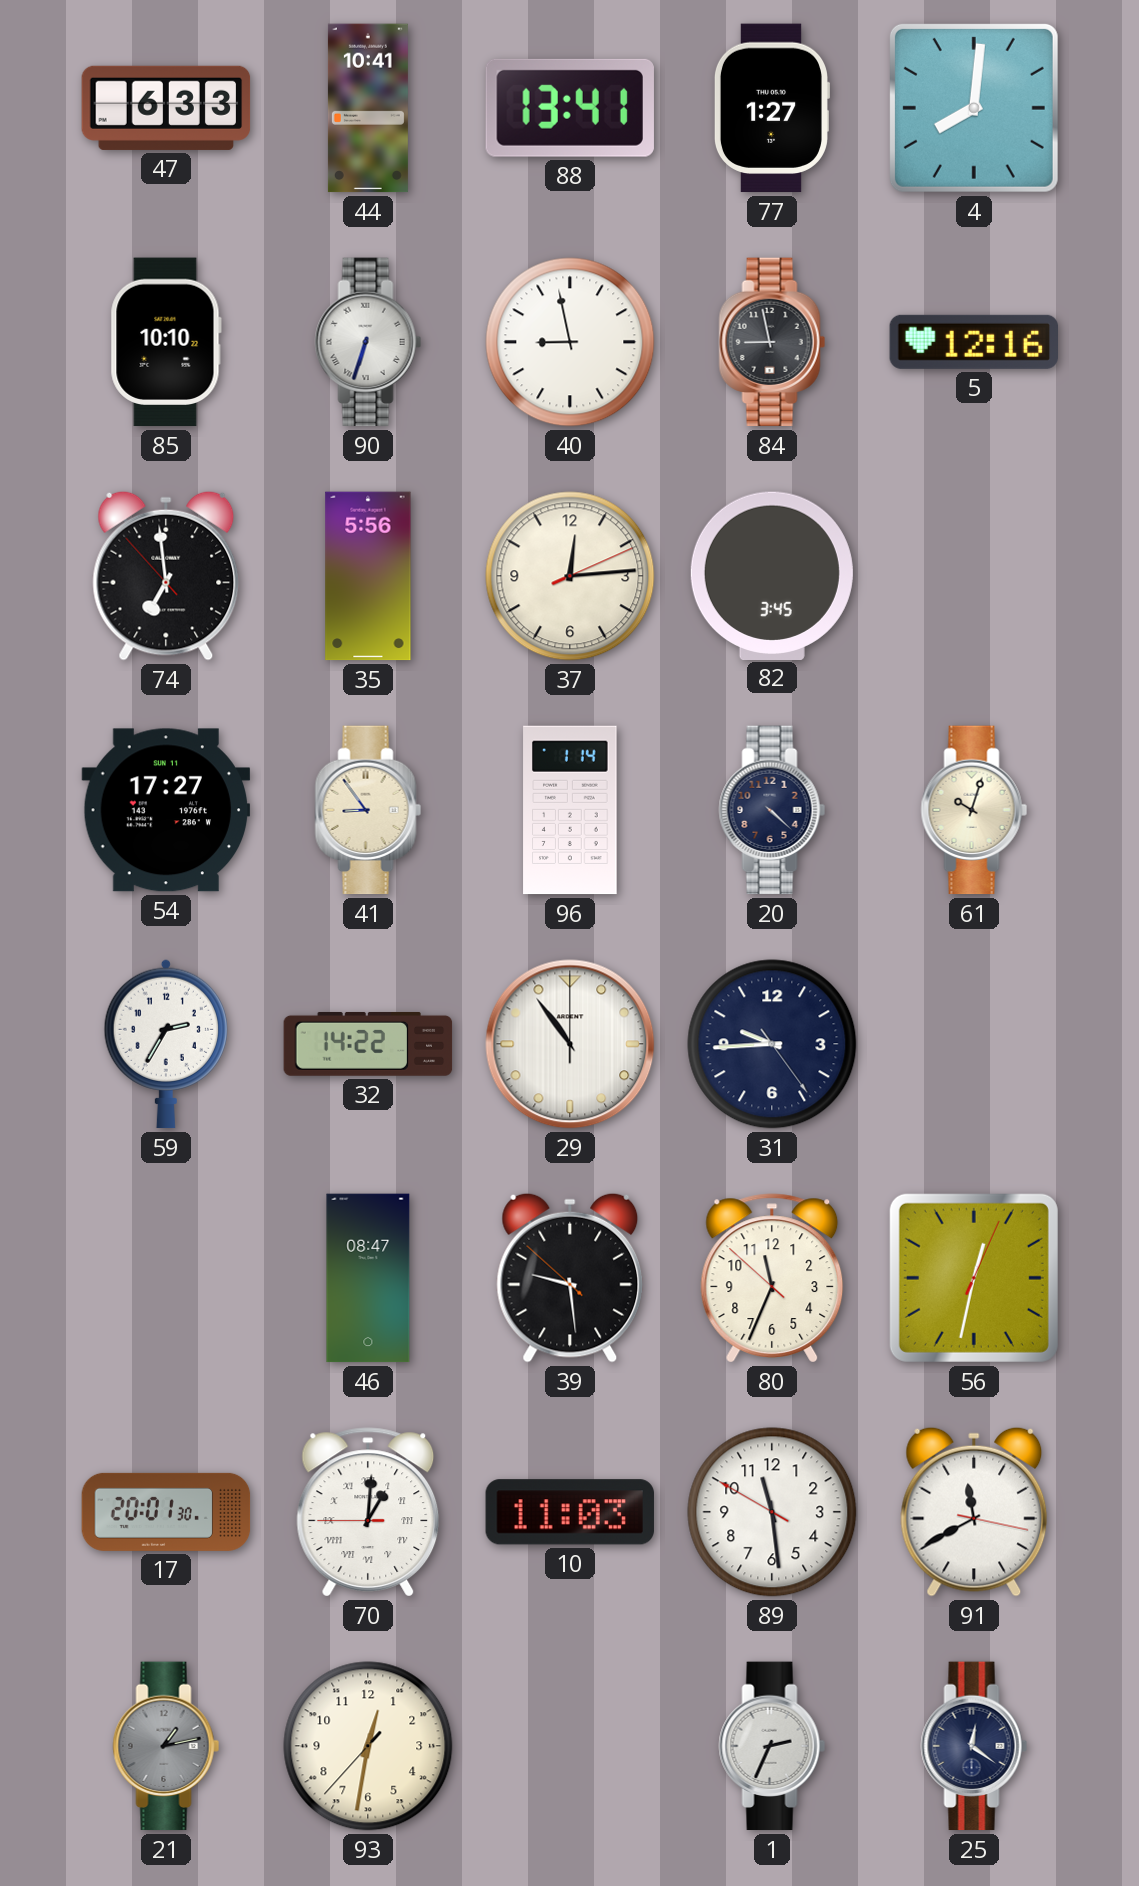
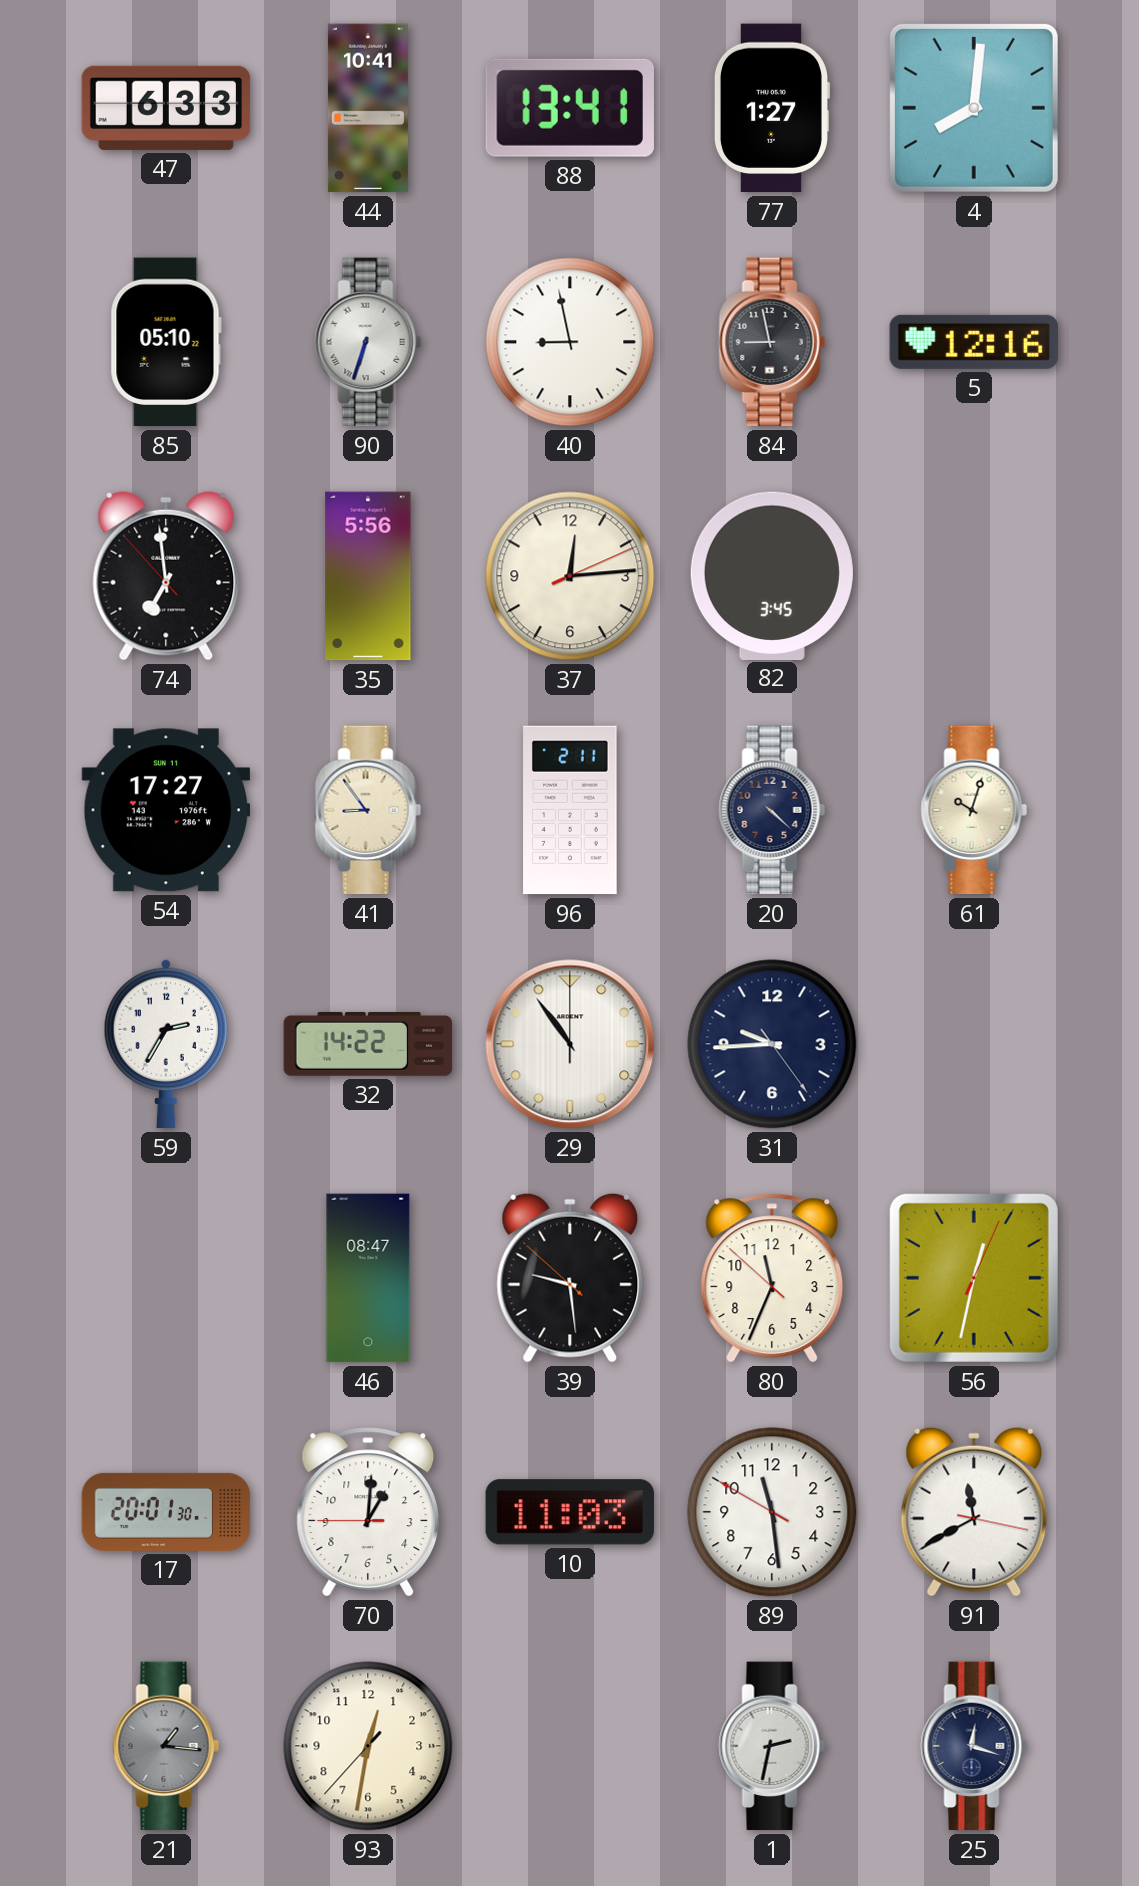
85: 10:10 -> 05:10
96: 1:14 -> 2:11
70 numerals: Roman -> Arabic
21: 1:13 -> 1:16
1: 2:34 -> 2:32
25: 12:21 -> 12:18
